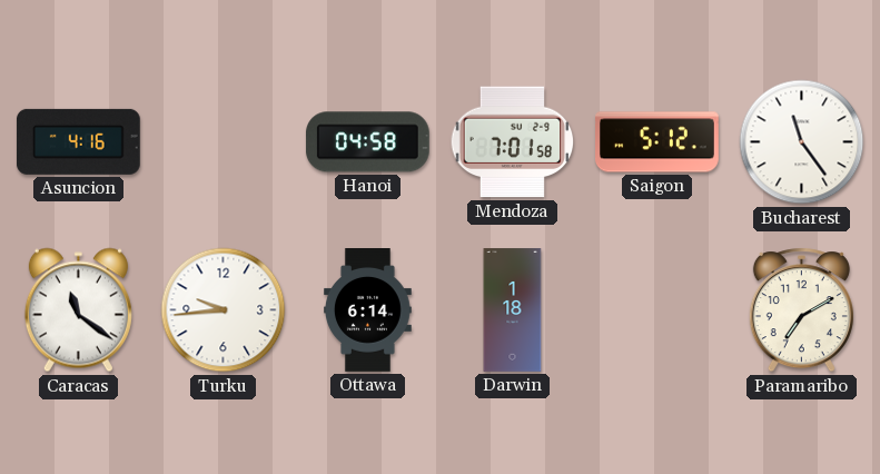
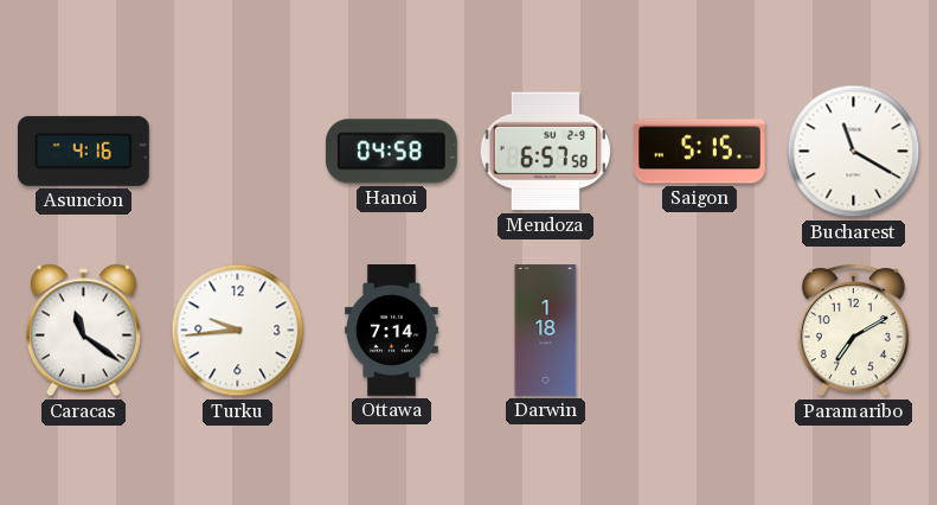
Mendoza: 7:01 -> 6:57
Saigon: 5:12 -> 5:15
Bucharest: 11:24 -> 11:20
Ottawa: 6:14 -> 7:14
